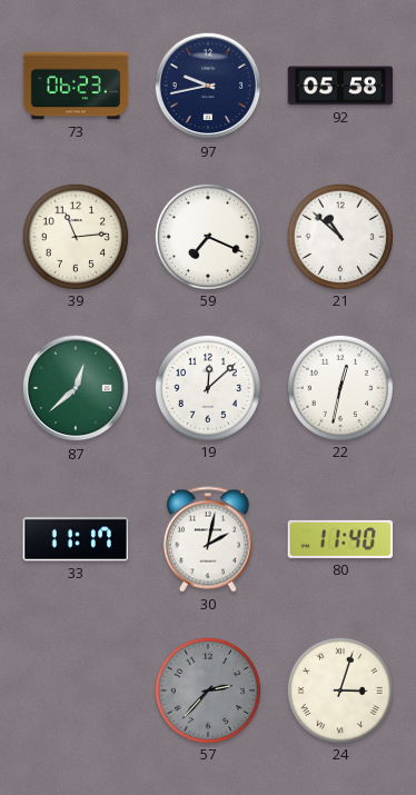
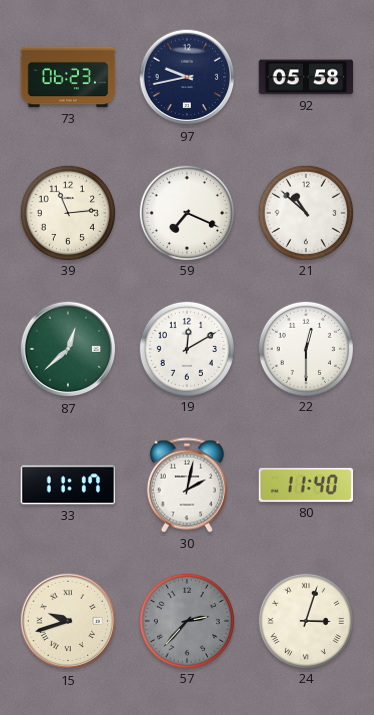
19: 12:08 -> 12:10
22: 12:32 -> 12:30
15: none -> 9:42
